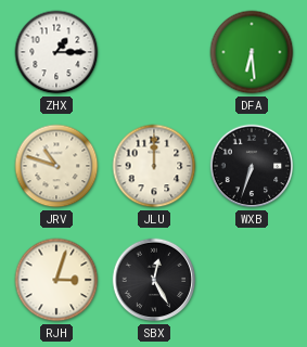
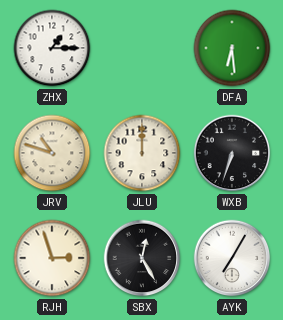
RJH: 3:03 -> 2:57
AYK: none -> 7:05
